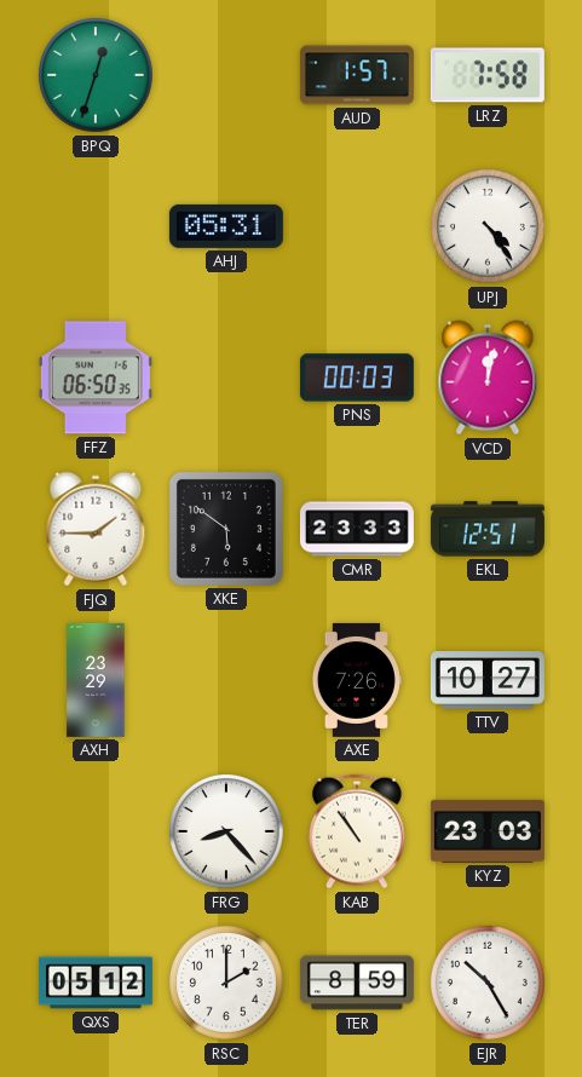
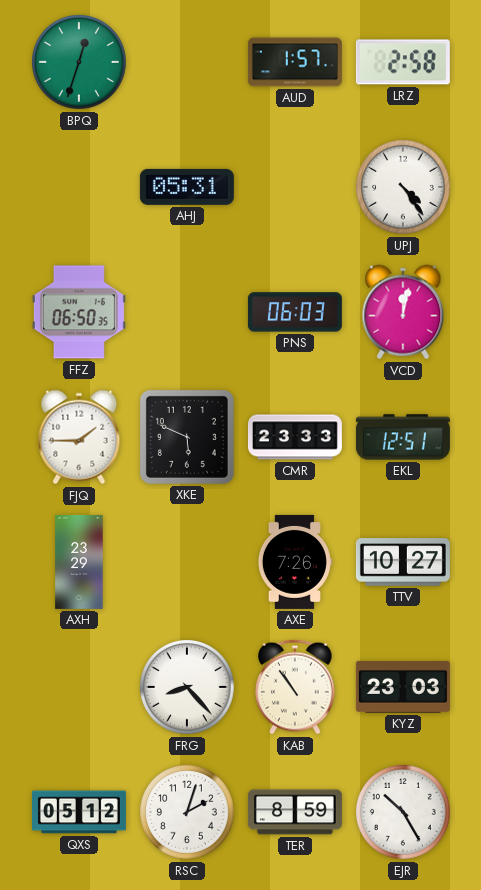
LRZ: 7:58 -> 2:58
PNS: 00:03 -> 06:03
XKE: 5:51 -> 5:49
RSC: 2:00 -> 2:03
